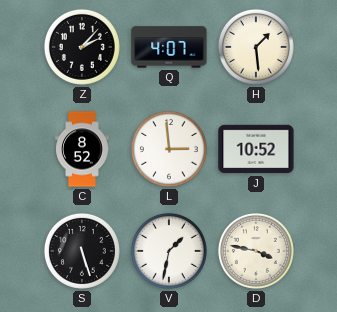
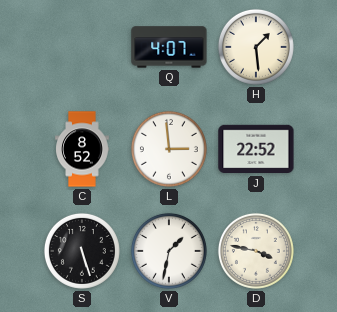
Z: 2:07 -> none
J: 10:52 -> 22:52
